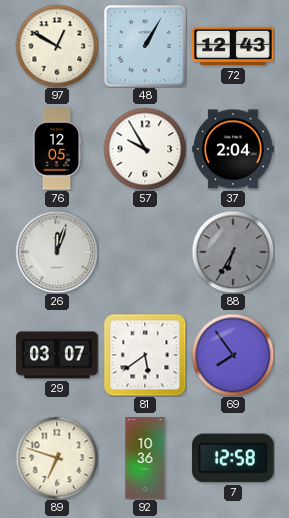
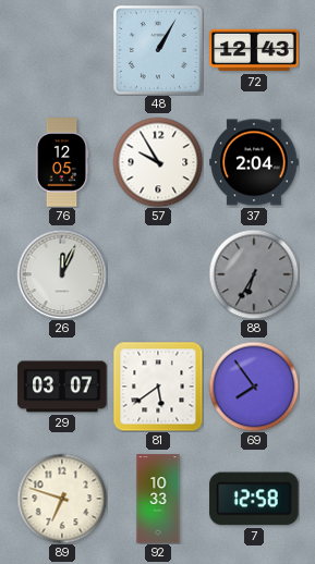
97: 12:50 -> none
26: 12:03 -> 12:04
92: 10:36 -> 10:33
